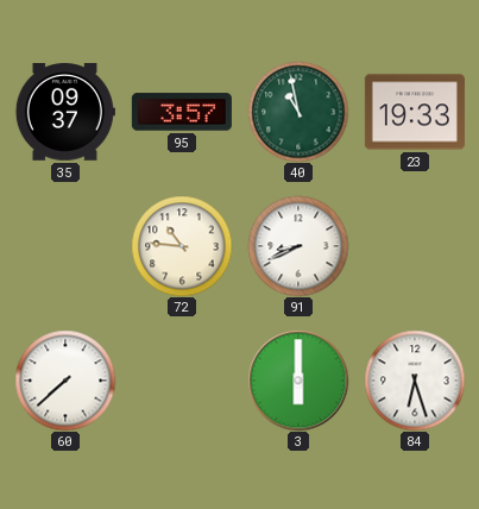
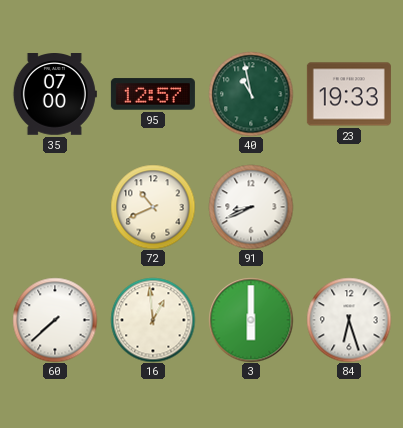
35: 09:37 -> 07:00
95: 3:57 -> 12:57
72: 10:46 -> 10:41
16: none -> 12:59
